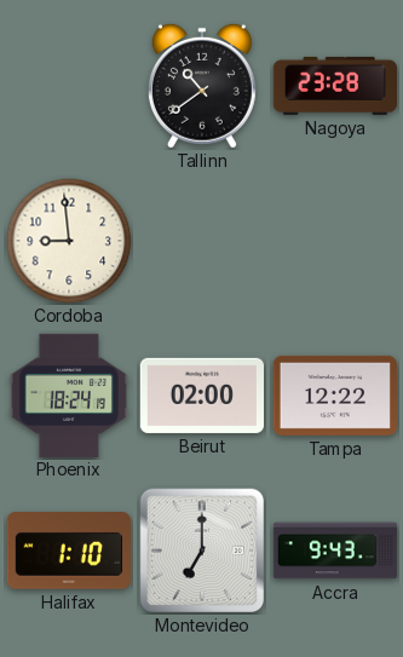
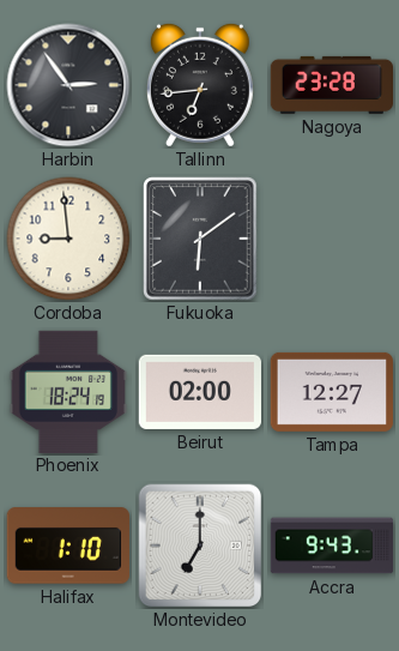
Harbin: none -> 2:54
Tallinn: 10:39 -> 6:44
Fukuoka: none -> 6:09
Tampa: 12:22 -> 12:27
